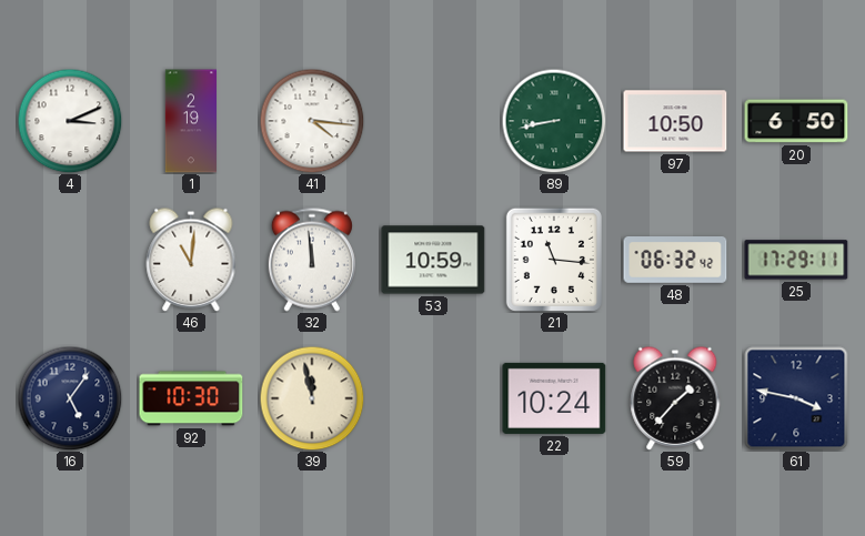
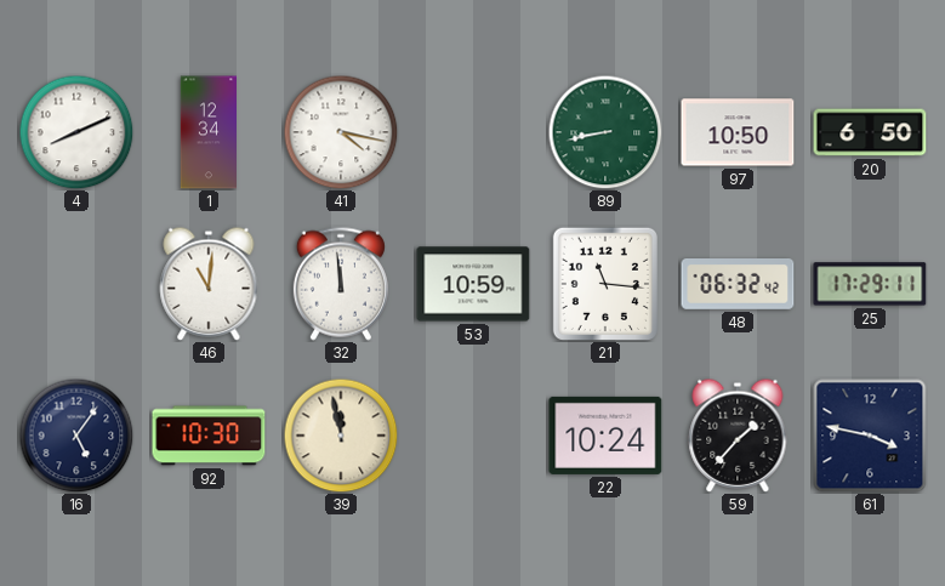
4: 3:11 -> 8:11
1: 2:19 -> 12:34
41: 4:16 -> 4:17
